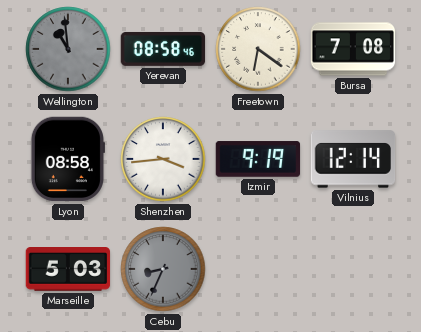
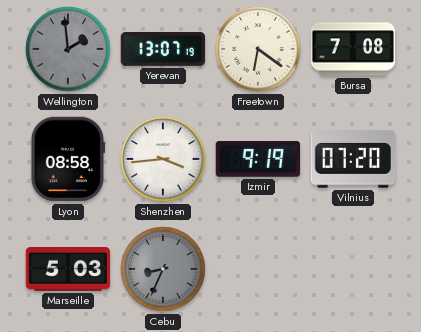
Wellington: 10:59 -> 1:59
Yerevan: 08:58 -> 13:07
Vilnius: 12:14 -> 07:20
